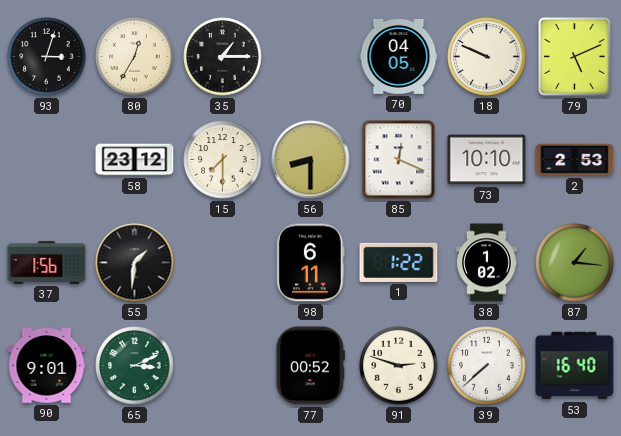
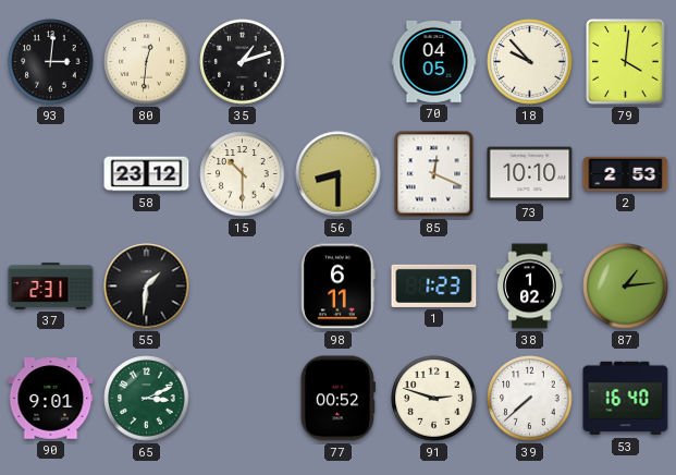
93: 3:03 -> 3:01
80: 12:35 -> 12:31
35: 1:15 -> 1:12
18: 9:49 -> 9:53
79: 5:11 -> 4:01
15: 7:30 -> 10:30
37: 1:56 -> 2:31
1: 1:22 -> 1:23
87: 1:16 -> 1:14
